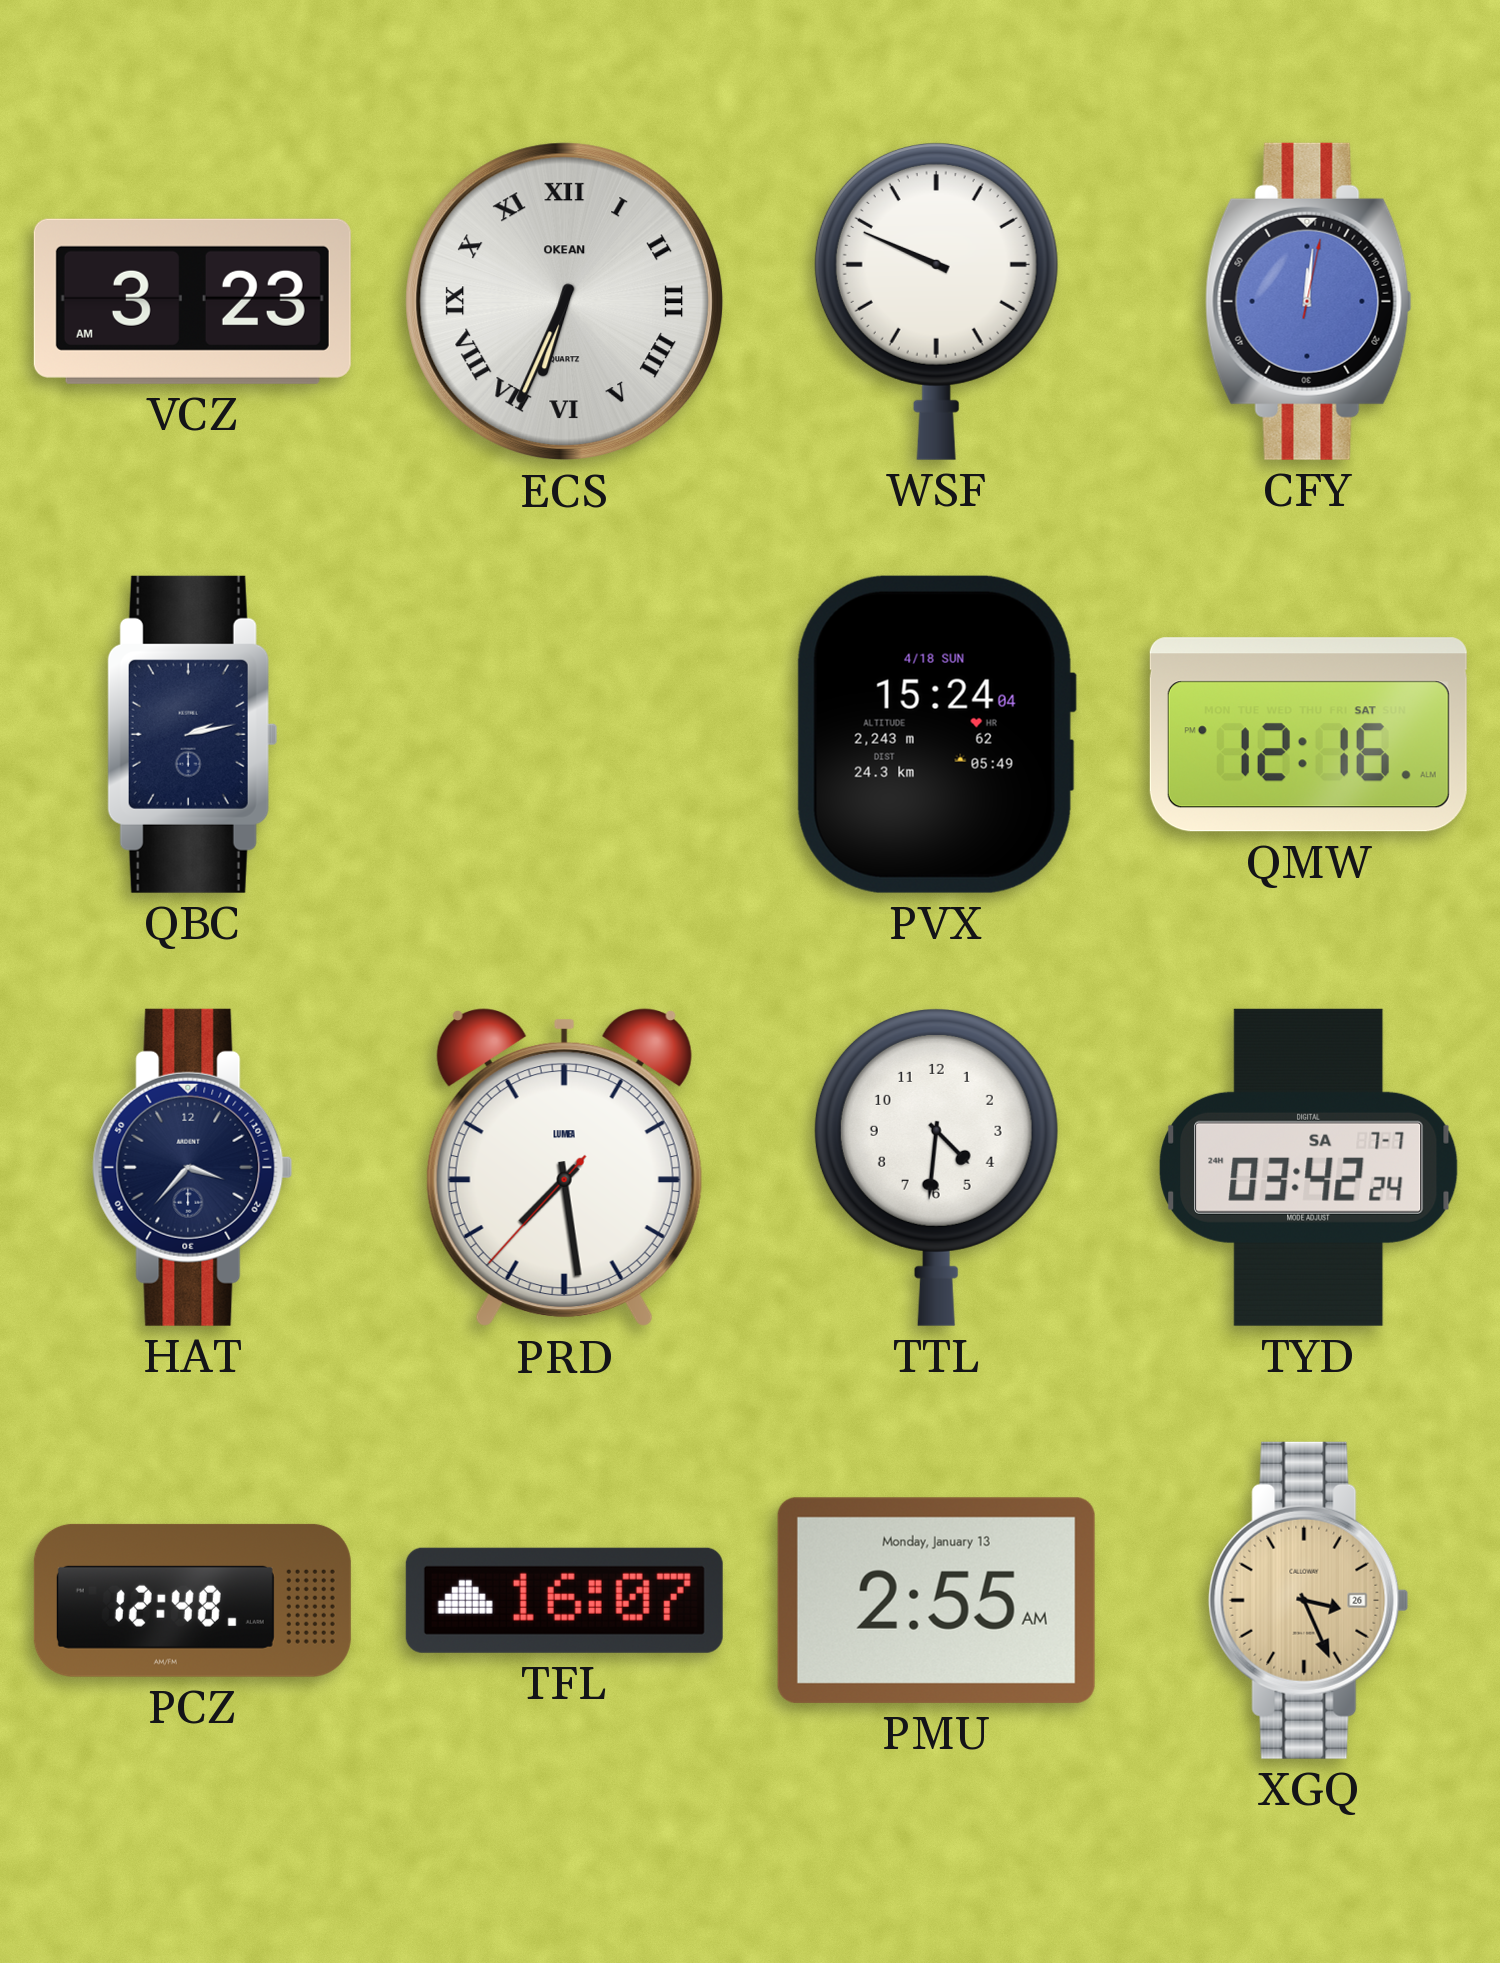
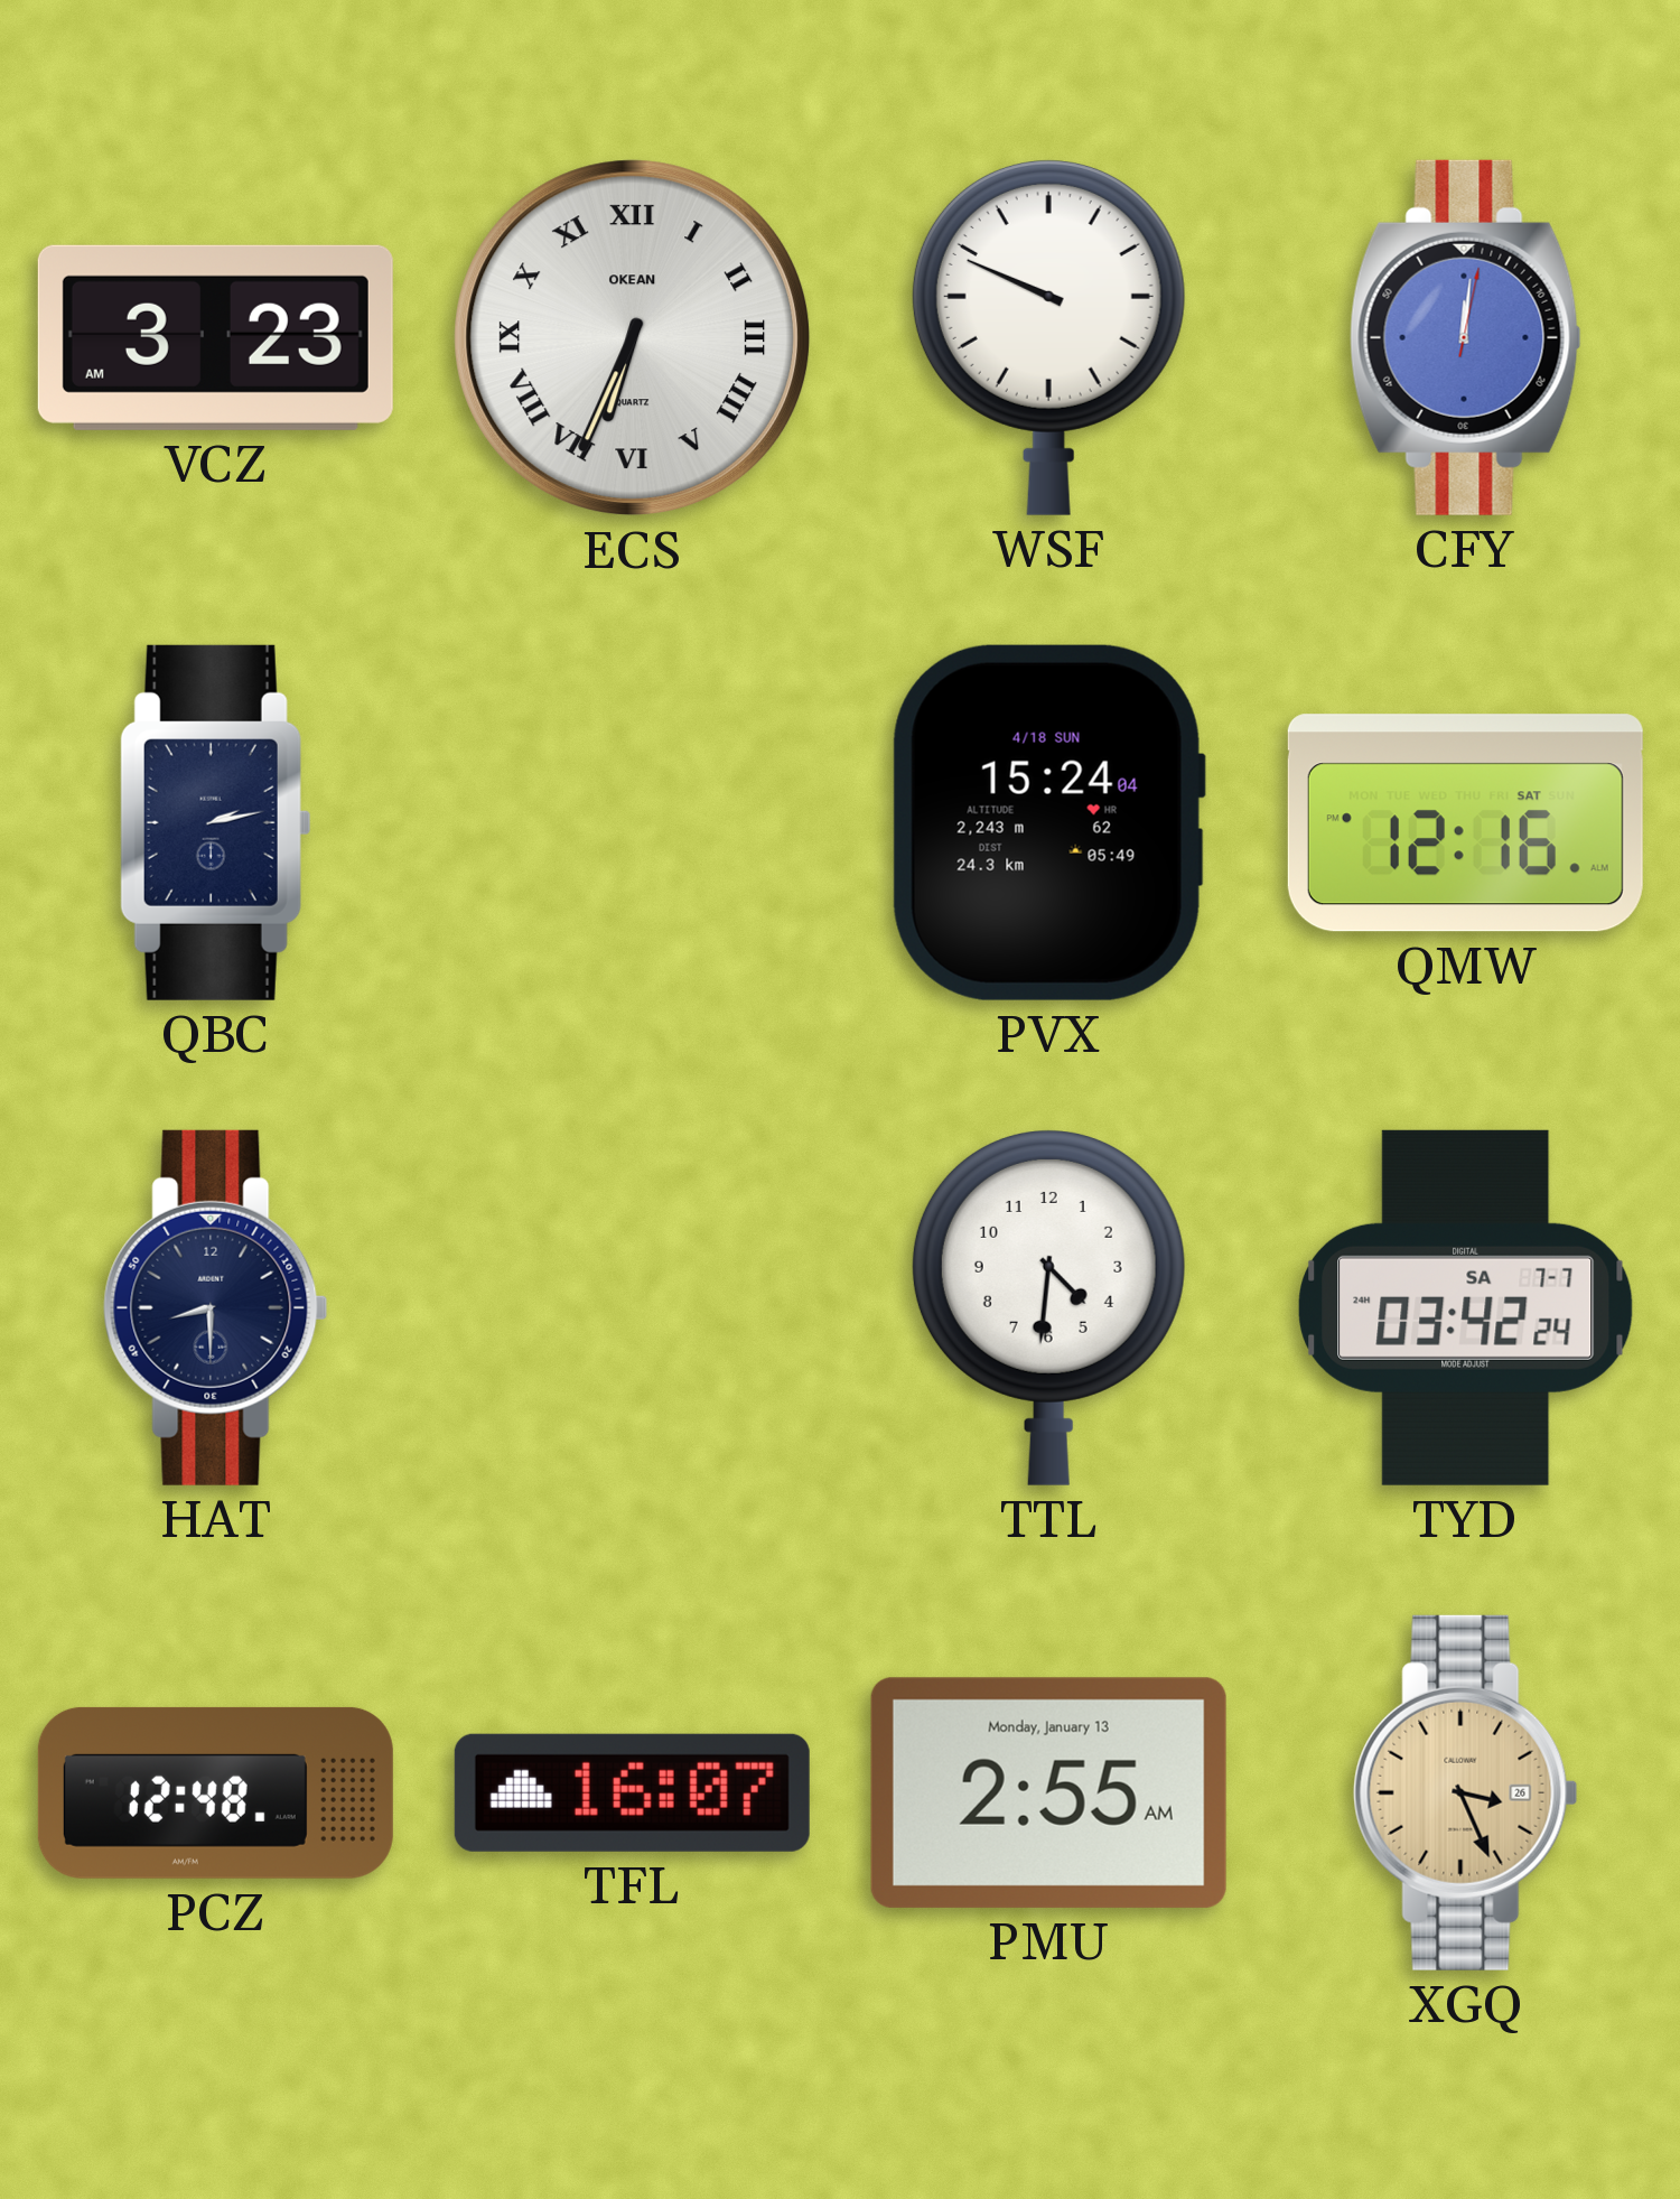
HAT: 3:37 -> 8:30
PRD: 7:28 -> none
